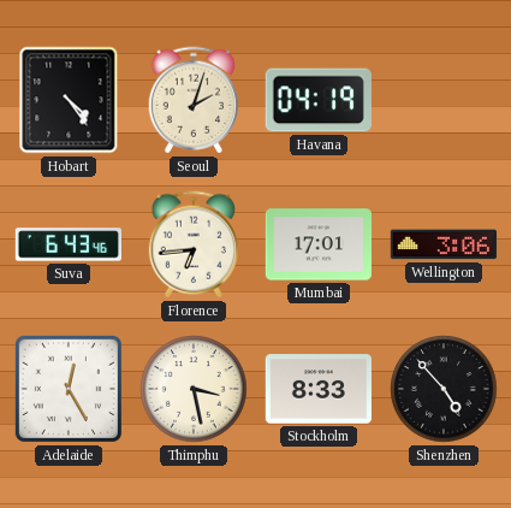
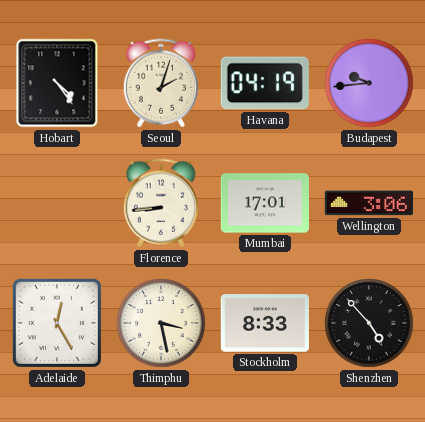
Budapest: none -> 9:44
Suva: 6:43 -> none
Florence: 6:44 -> 8:44
